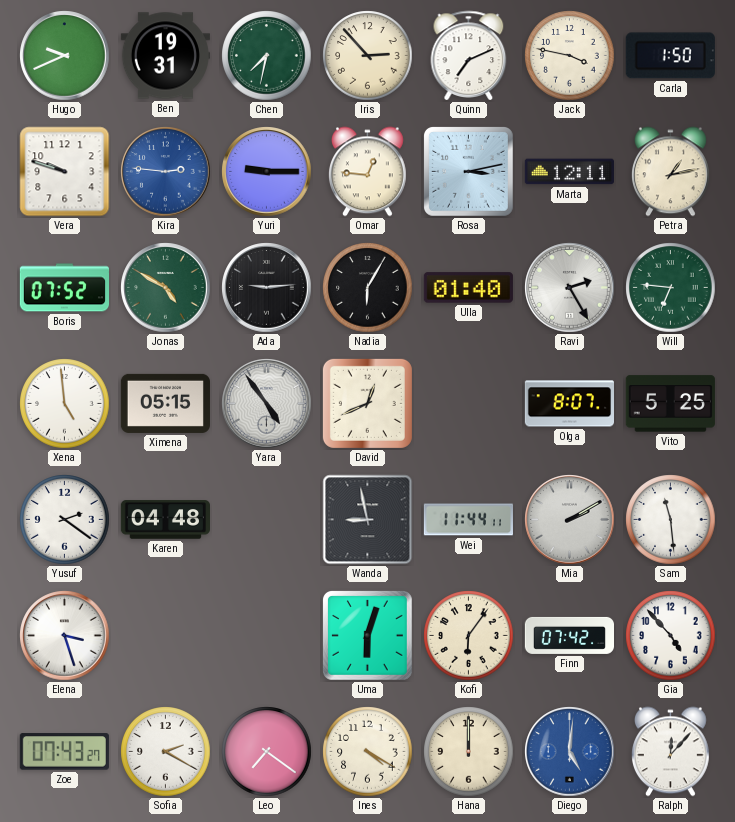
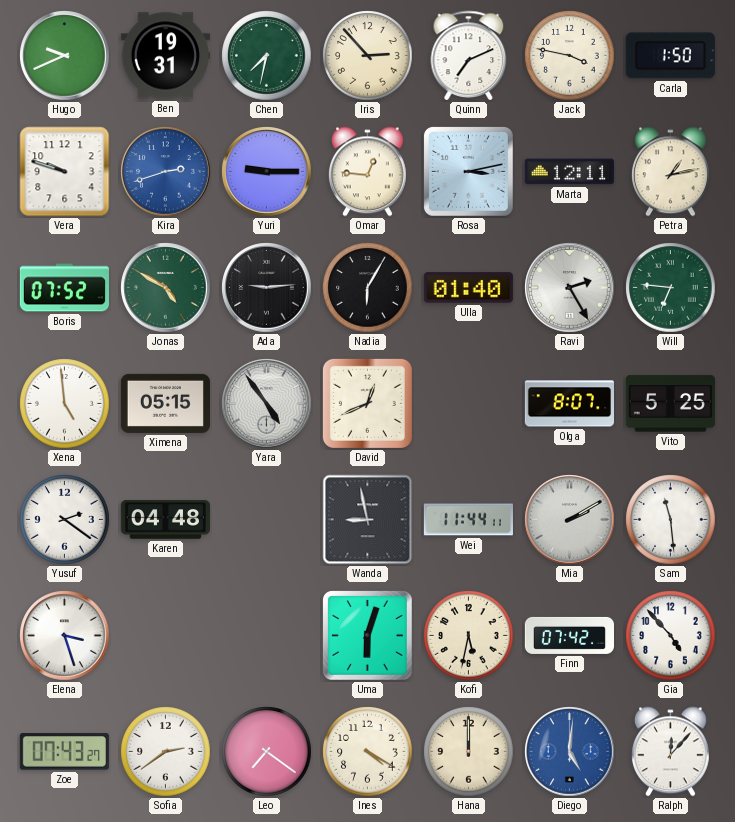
Kira: 2:46 -> 2:42
Kofi: 6:06 -> 5:32
Sofia: 2:20 -> 2:39
